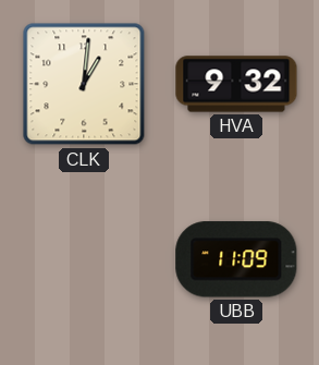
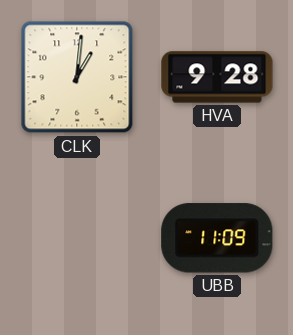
HVA: 9:32 -> 9:28
